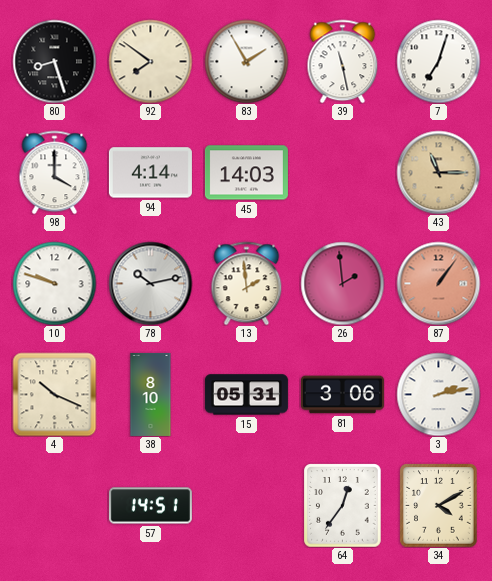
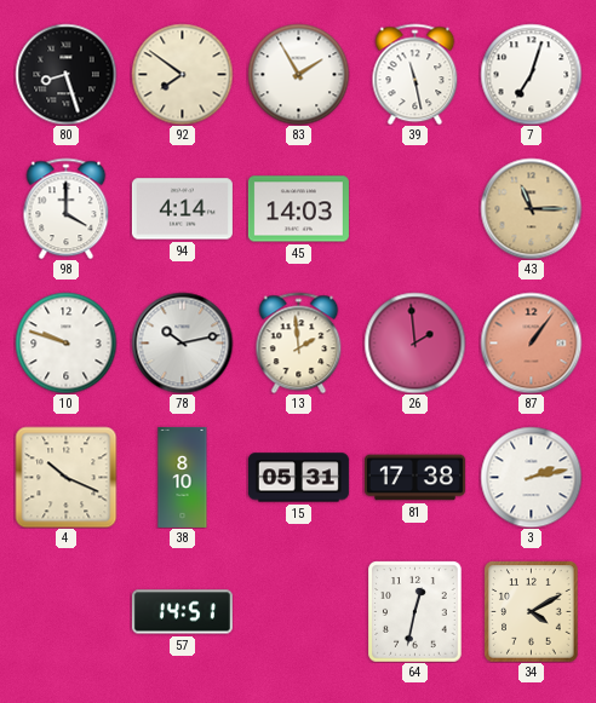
81: 3:06 -> 17:38
64: 12:36 -> 12:32
